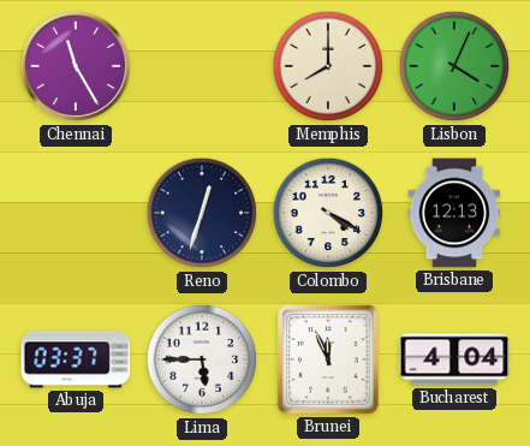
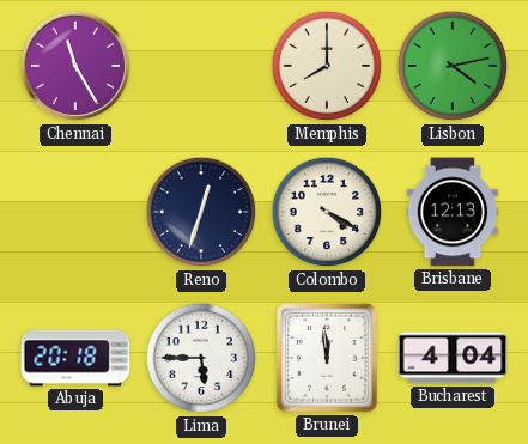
Lisbon: 4:04 -> 4:13
Abuja: 03:37 -> 20:18
Brunei: 11:56 -> 11:59
